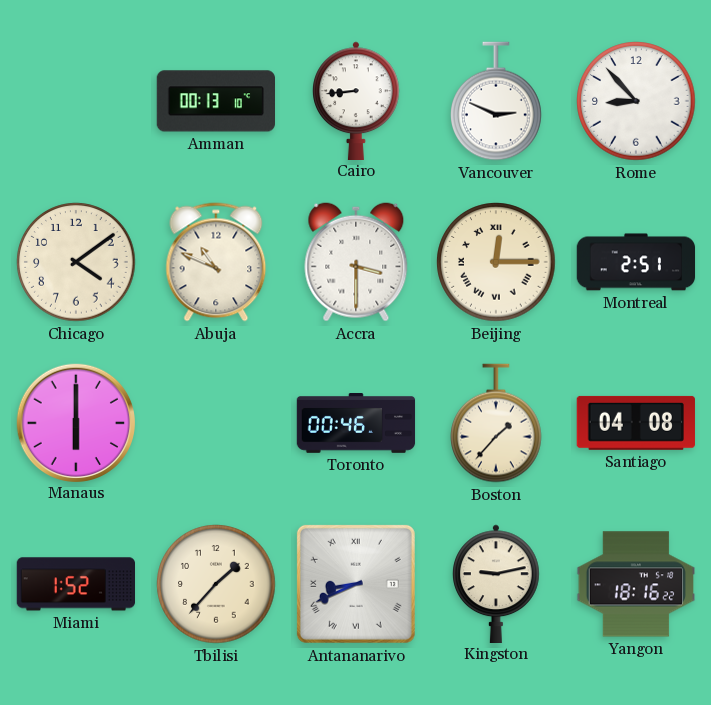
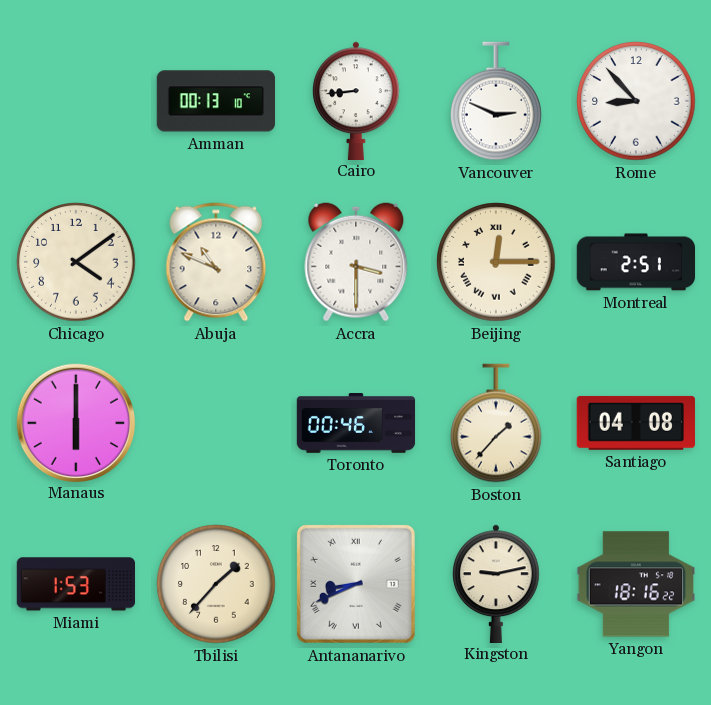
Miami: 1:52 -> 1:53
